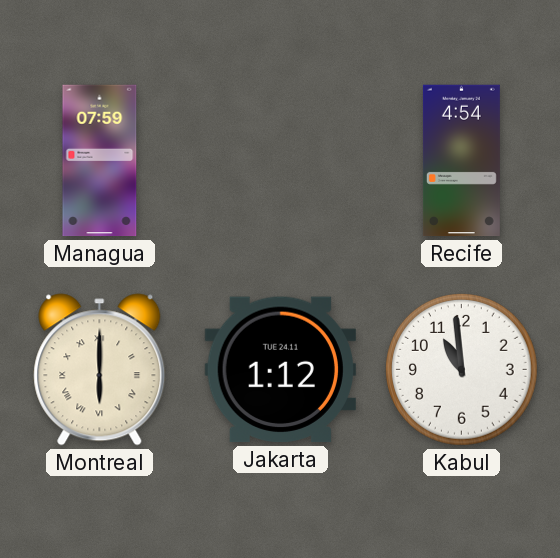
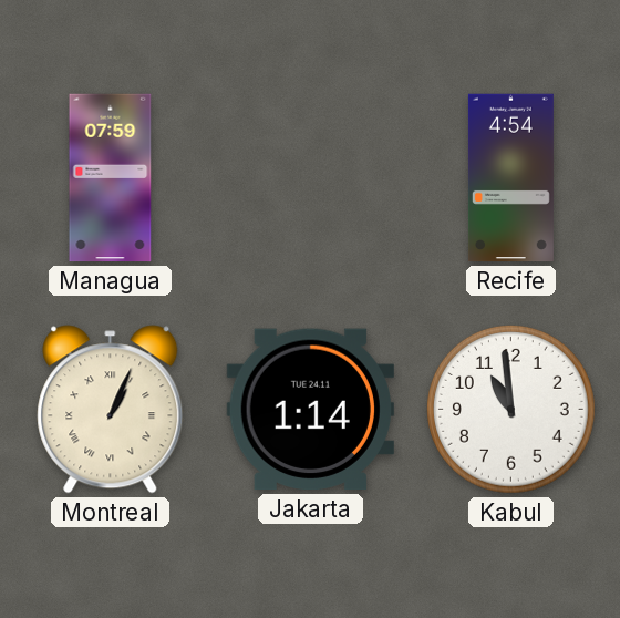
Montreal: 6:00 -> 1:04
Jakarta: 1:12 -> 1:14
